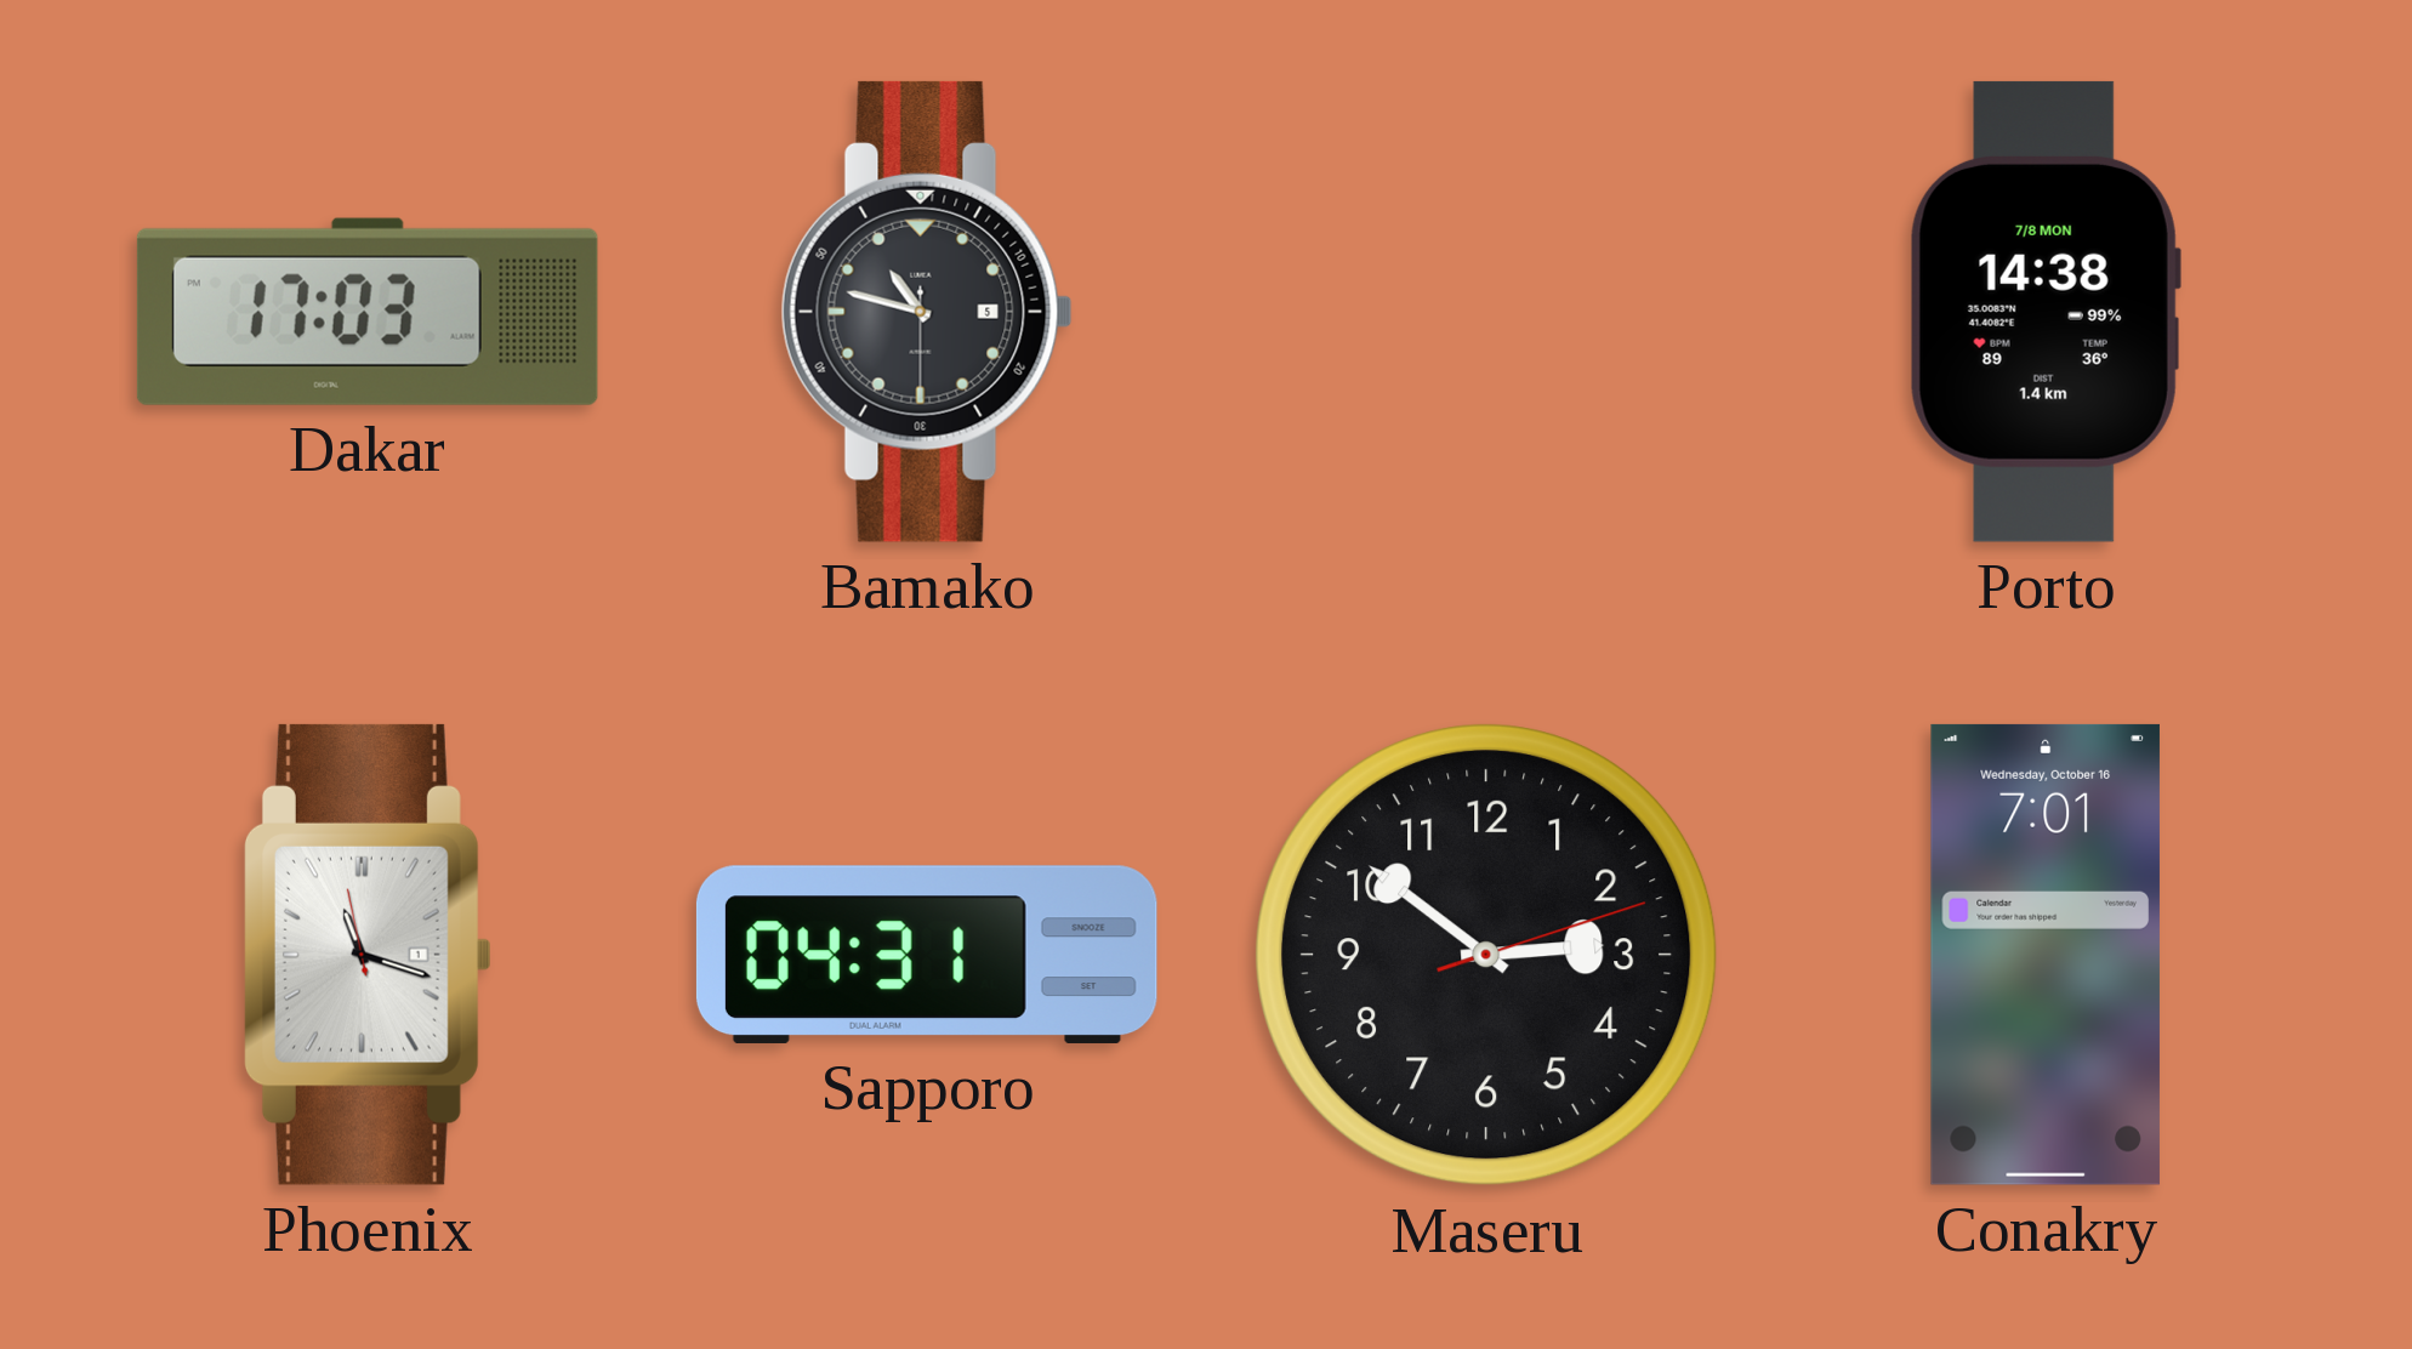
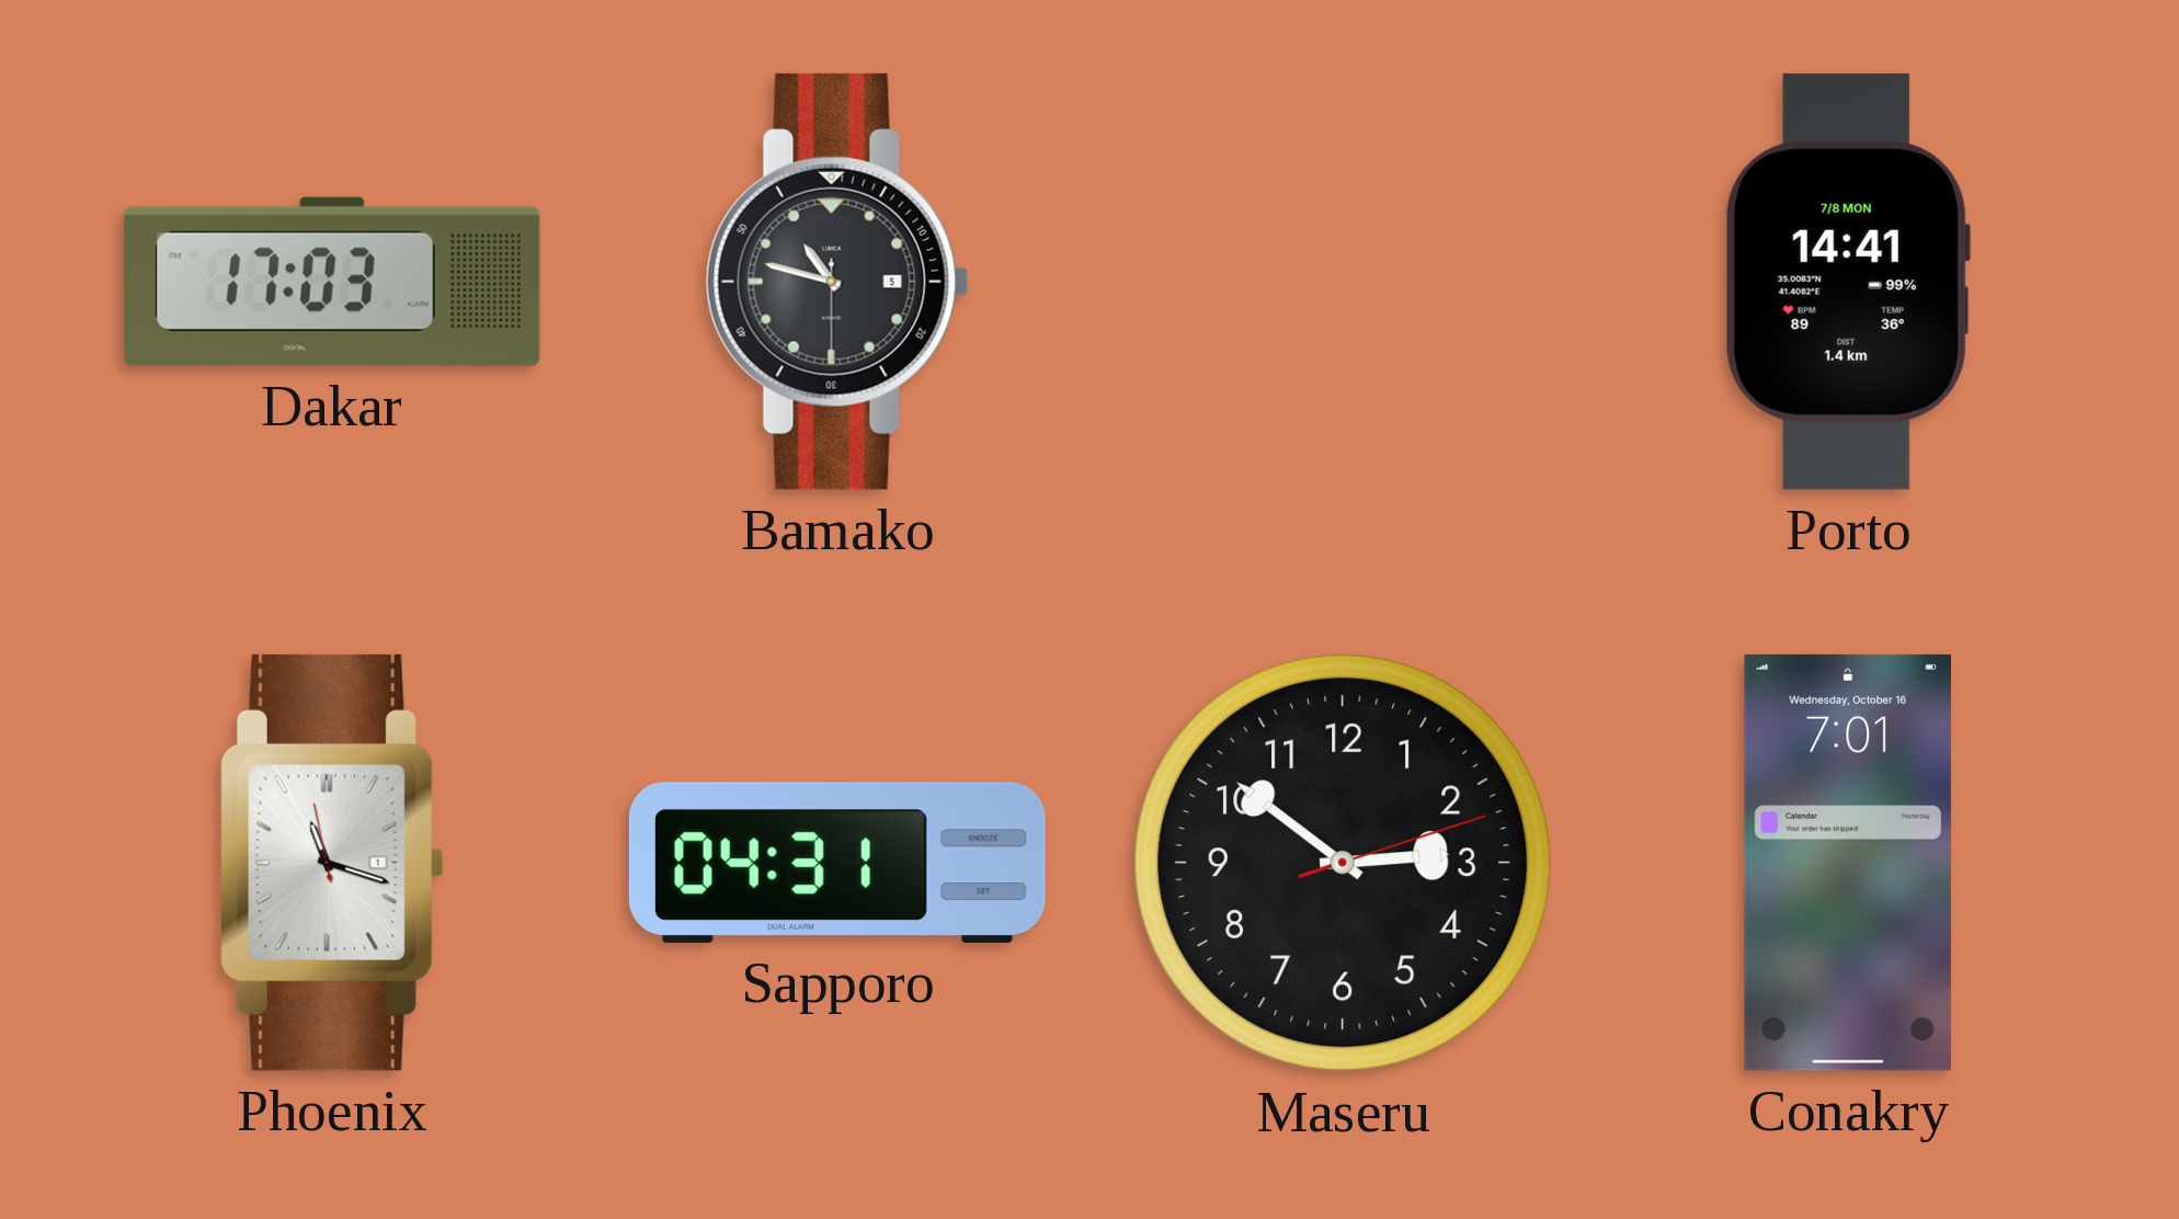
Porto: 14:38 -> 14:41
